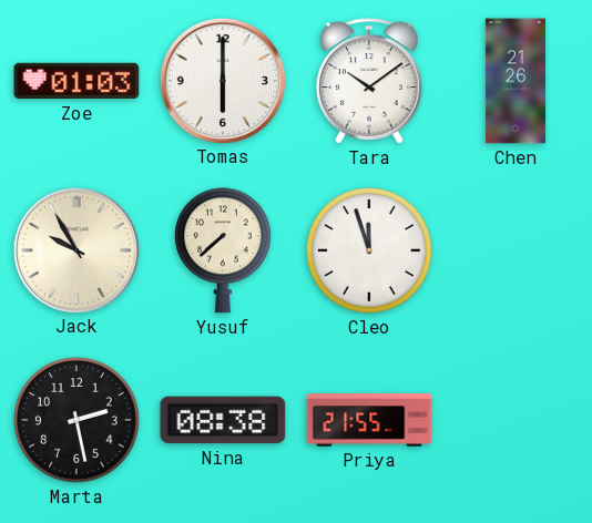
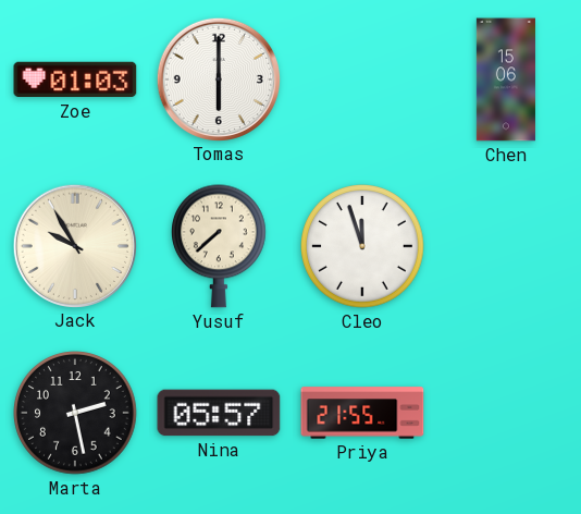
Tara: 10:09 -> none
Chen: 21:26 -> 15:06
Nina: 08:38 -> 05:57
